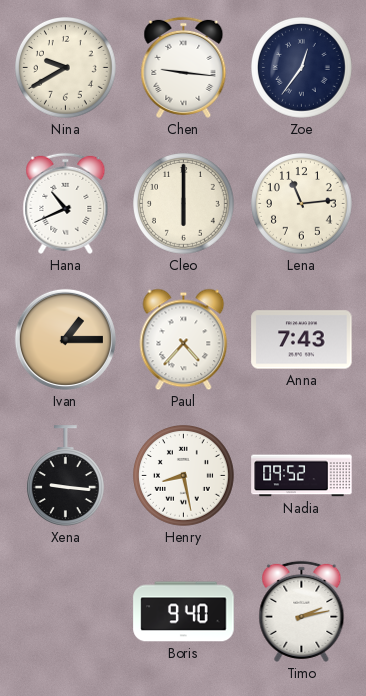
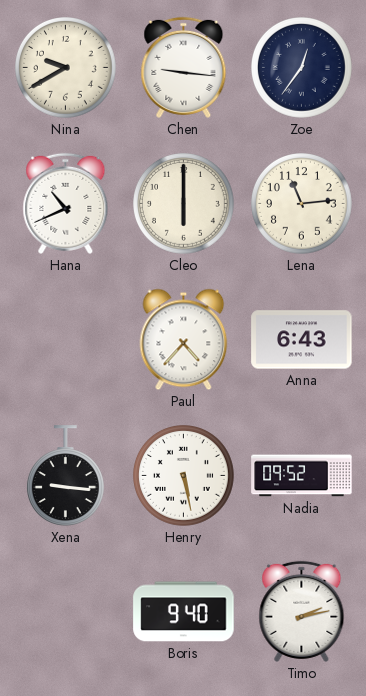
Ivan: 1:15 -> none
Anna: 7:43 -> 6:43
Henry: 8:28 -> 5:28
